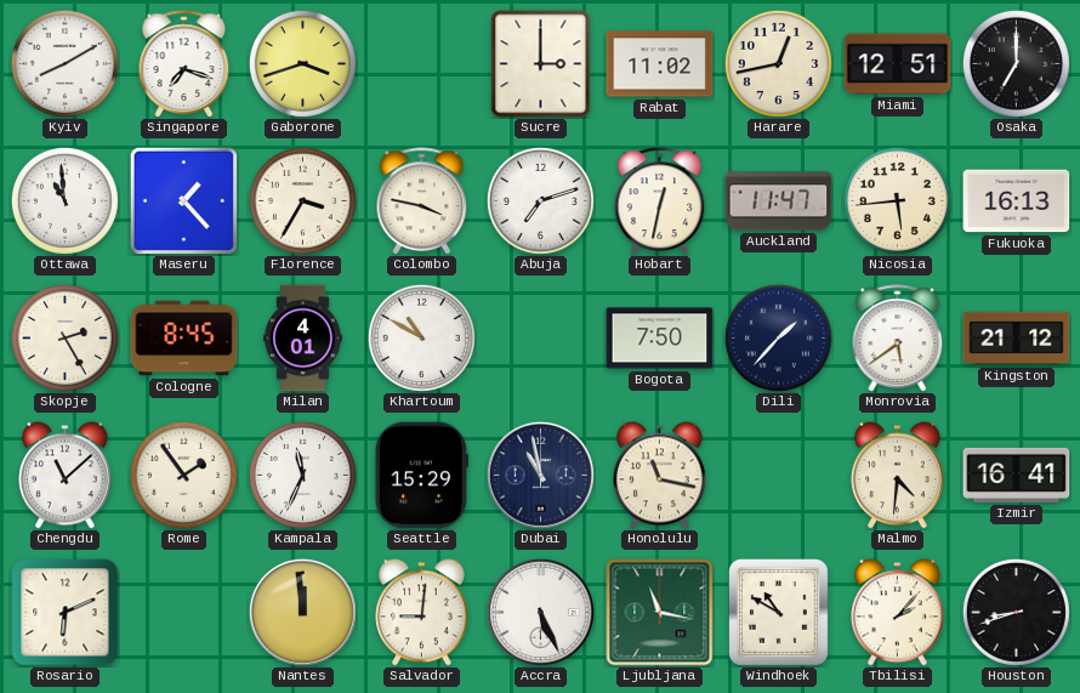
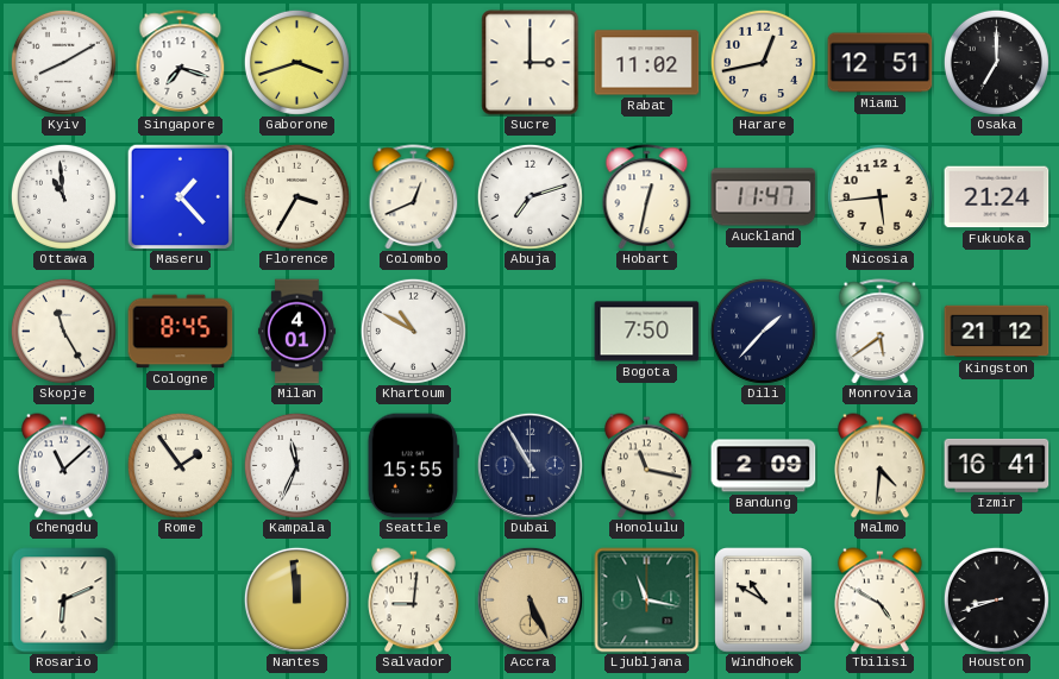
Colombo: 3:47 -> 12:41
Fukuoka: 16:13 -> 21:24
Skopje: 2:25 -> 11:25
Seattle: 15:29 -> 15:55
Dubai: 10:58 -> 10:55
Bandung: none -> 2:09
Accra dial: white -> champagne
Tbilisi: 2:07 -> 4:50
